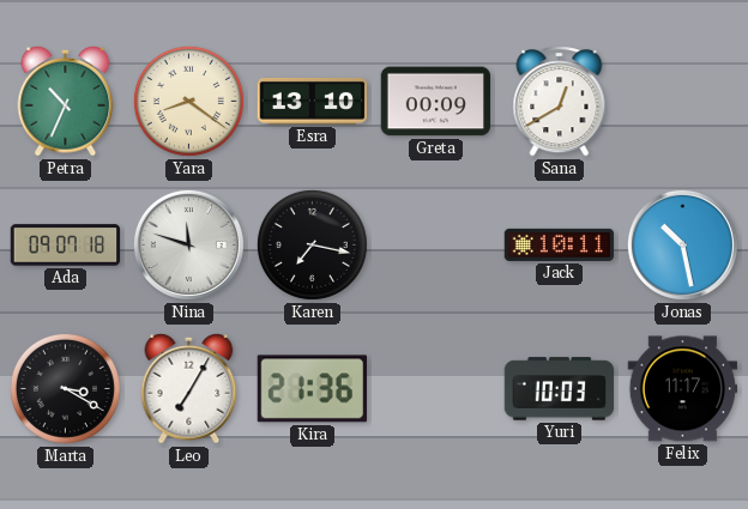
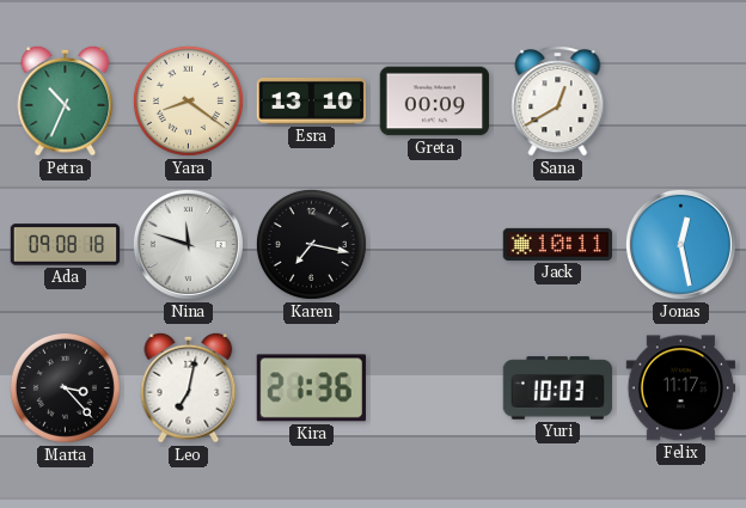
Ada: 09:07 -> 09:08
Jonas: 10:28 -> 12:28
Marta: 3:20 -> 3:23
Leo: 7:05 -> 7:02
